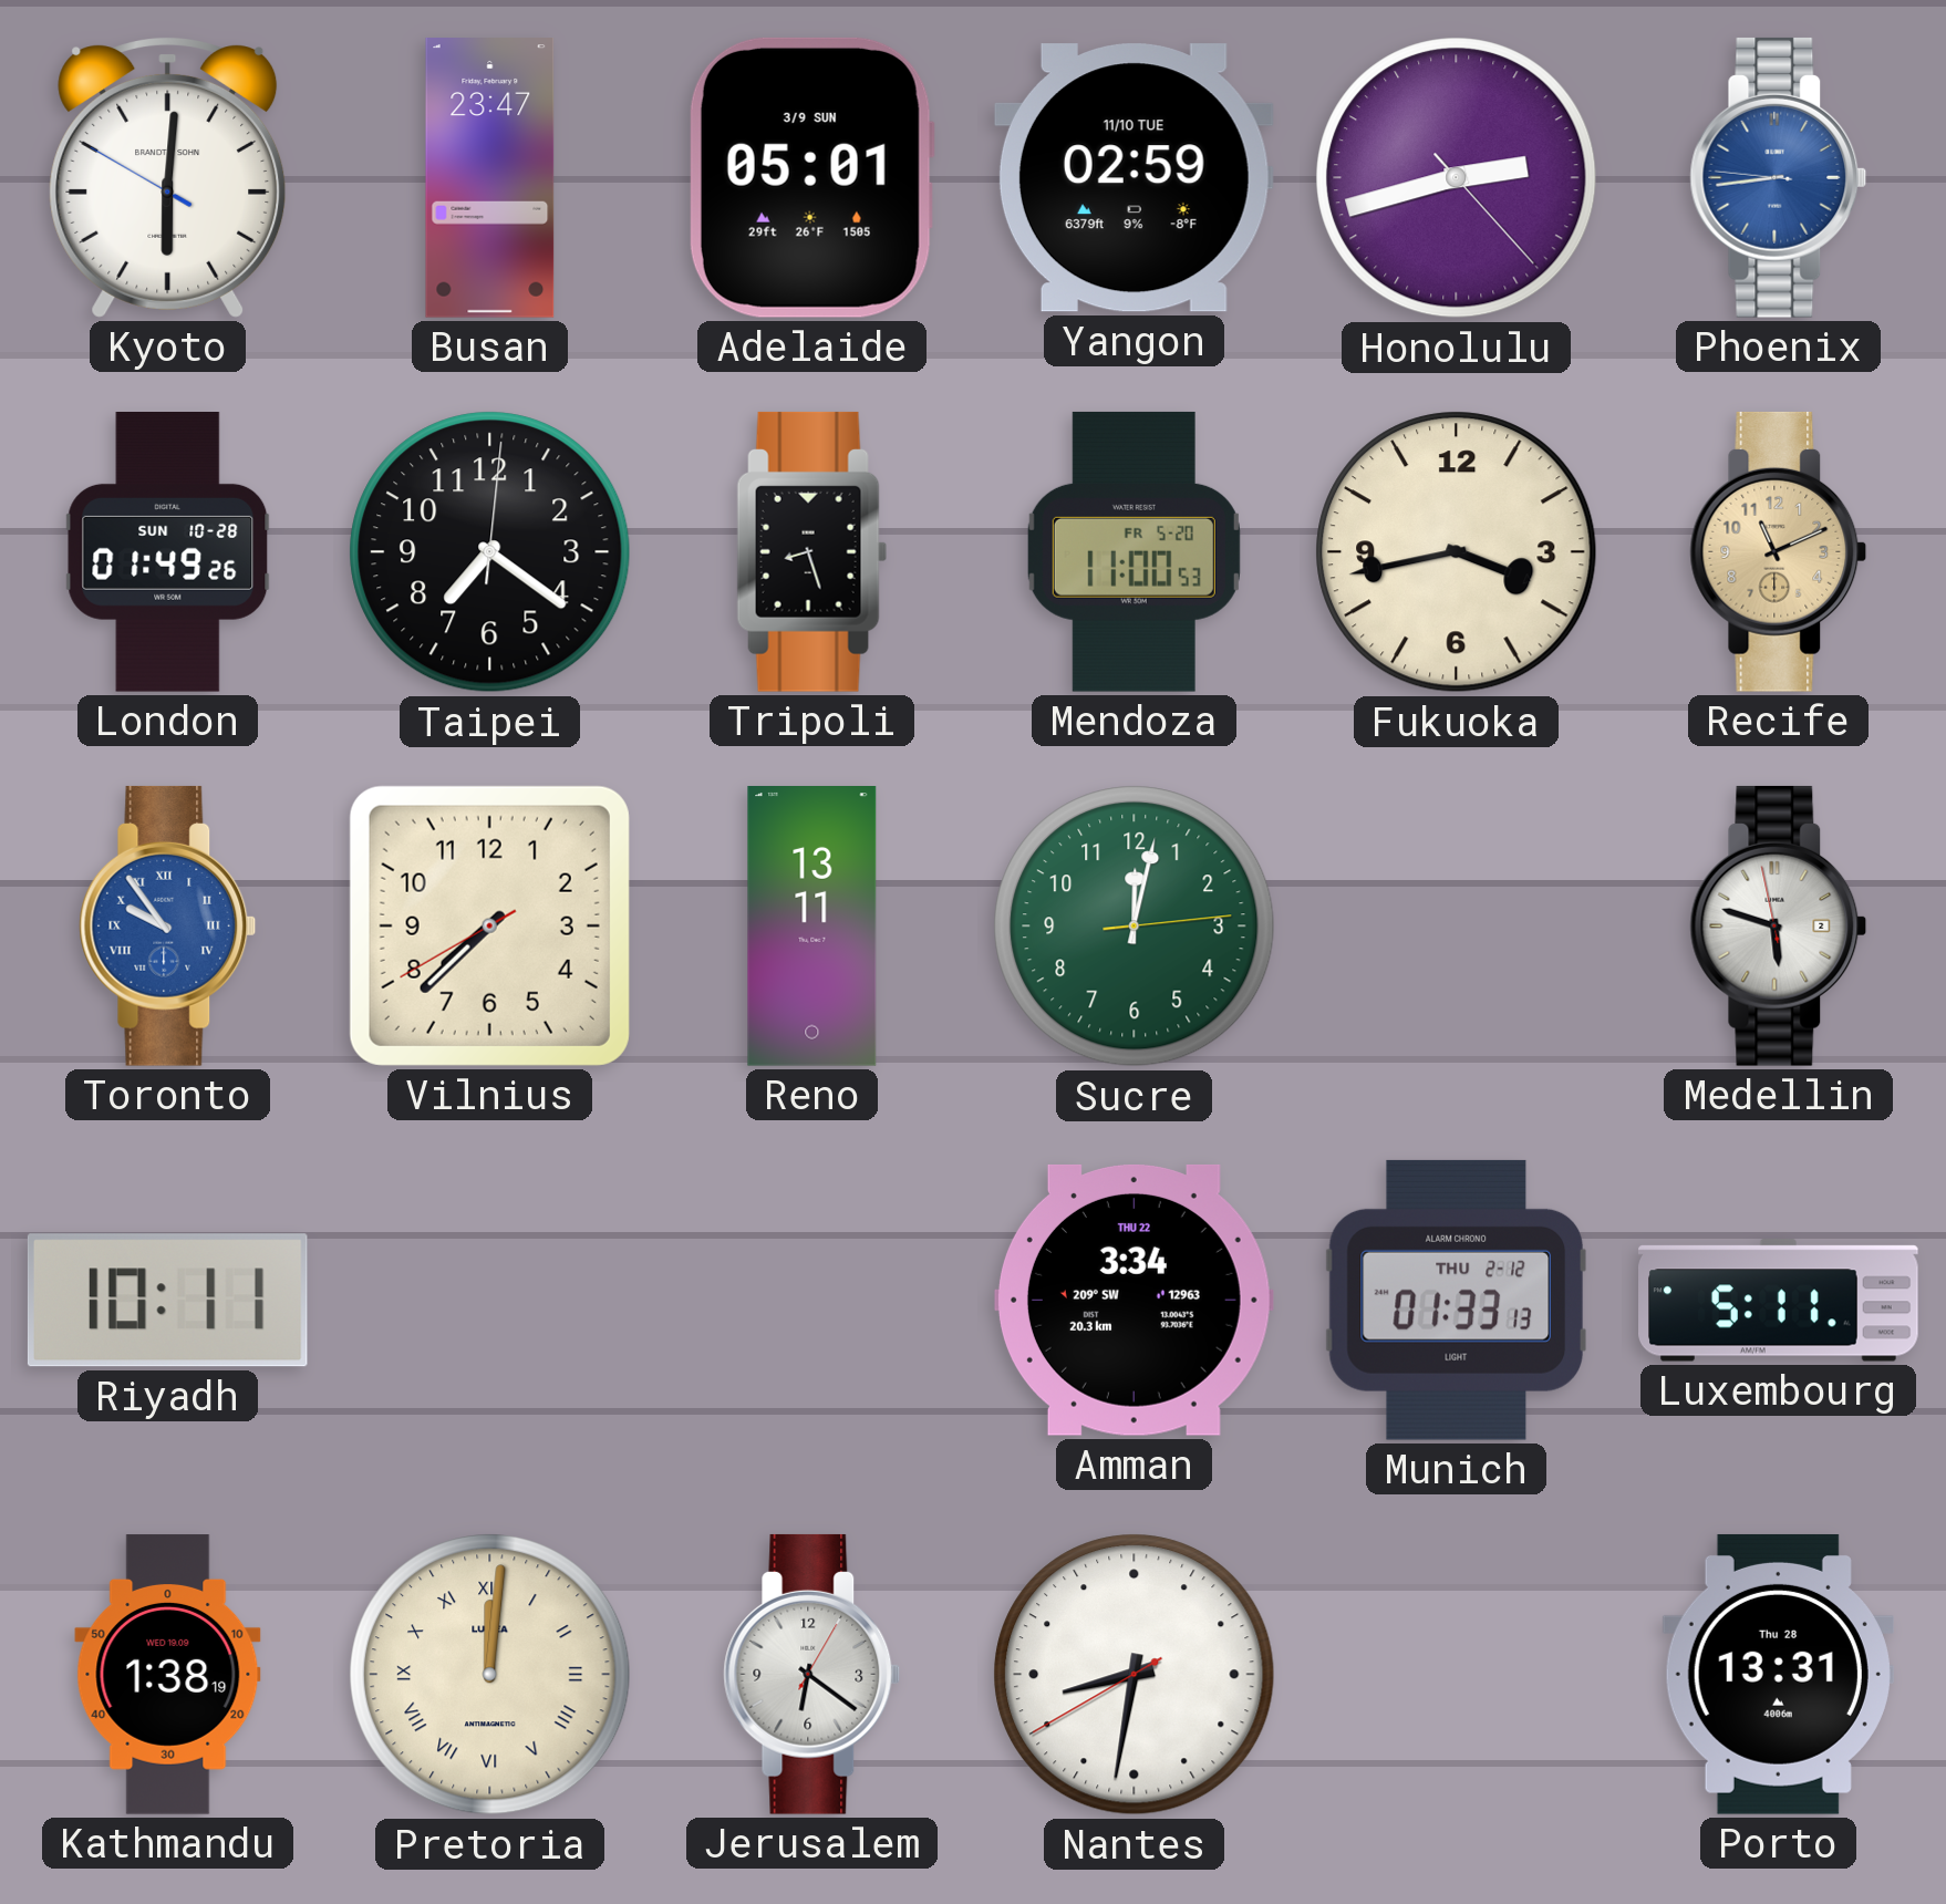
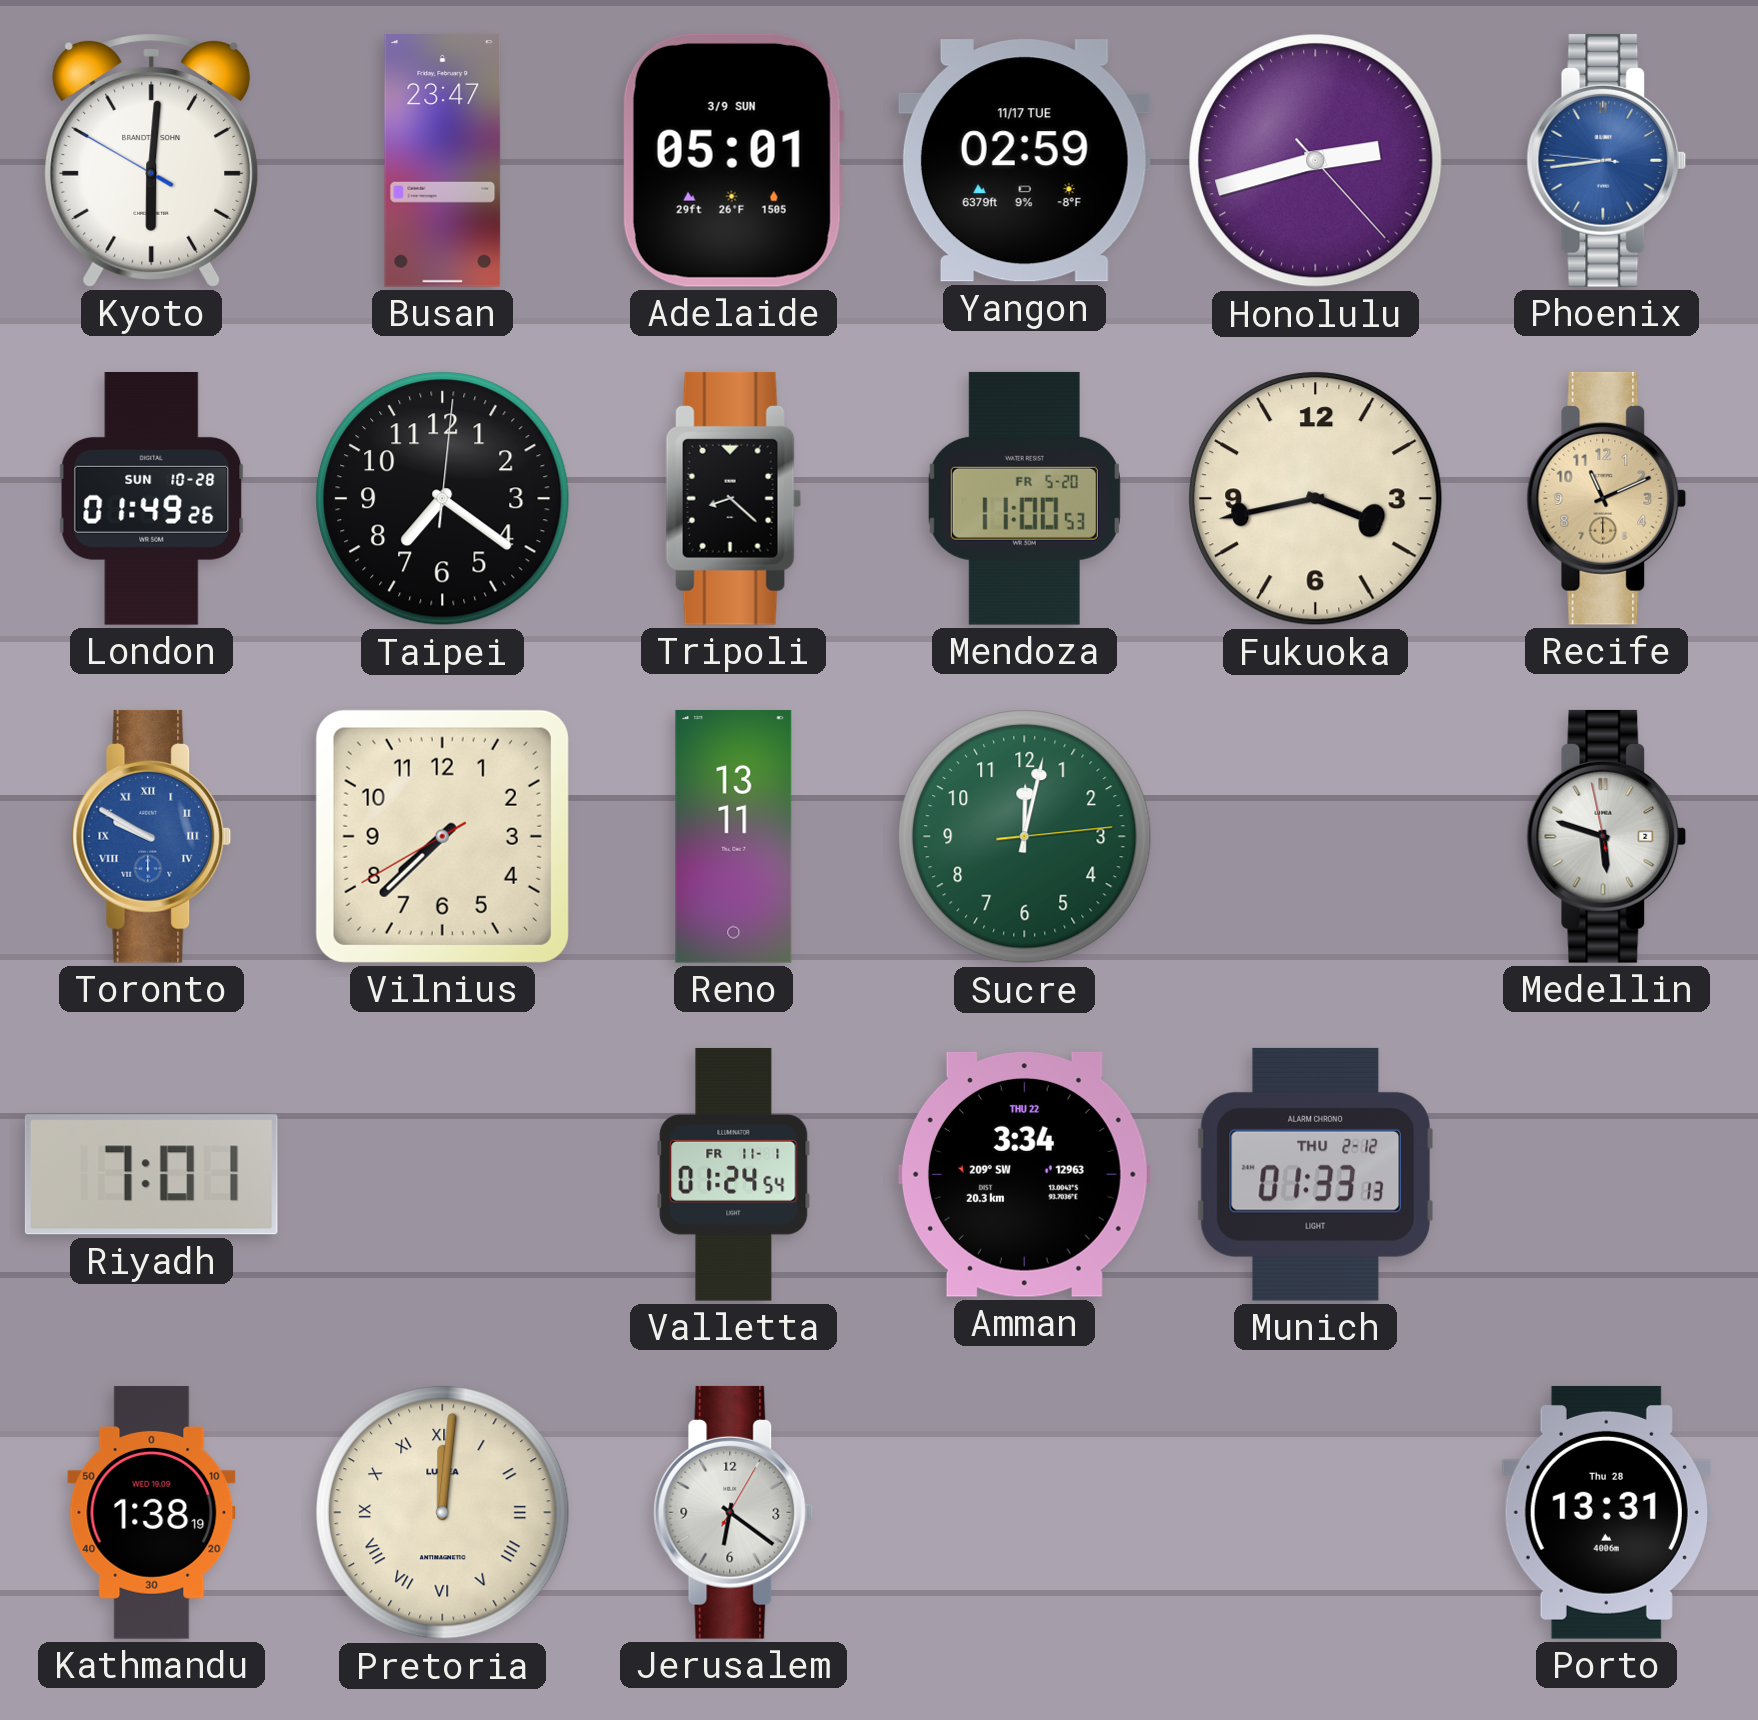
Yangon date: 11/10 TUE -> 11/17 TUE
Tripoli: 8:27 -> 8:22
Toronto: 9:54 -> 9:50
Riyadh: 10:11 -> 7:01
Valletta: none -> 01:24
Luxembourg: 5:11 -> none
Nantes: 8:31 -> none
